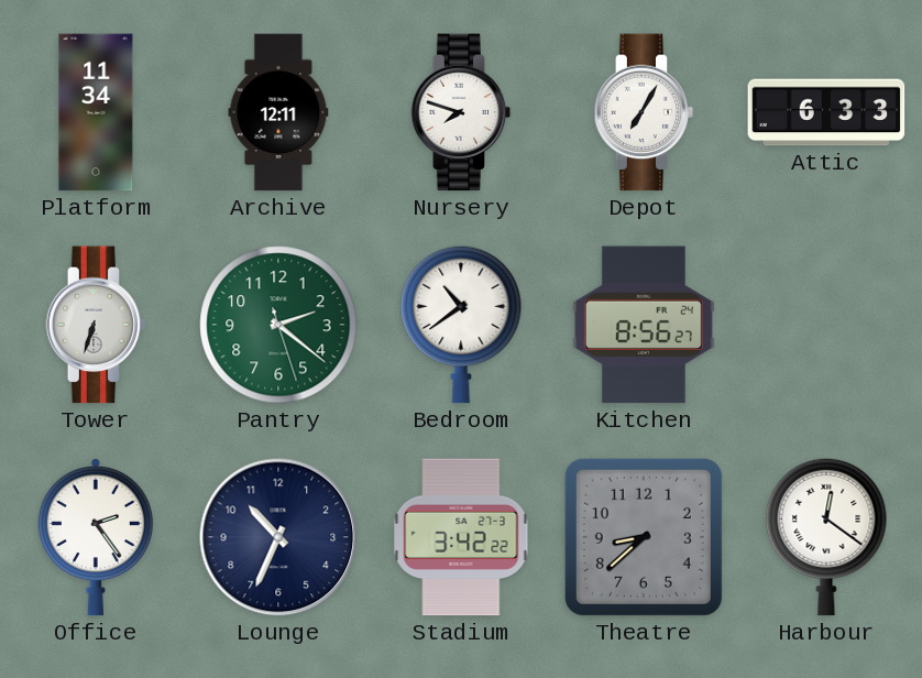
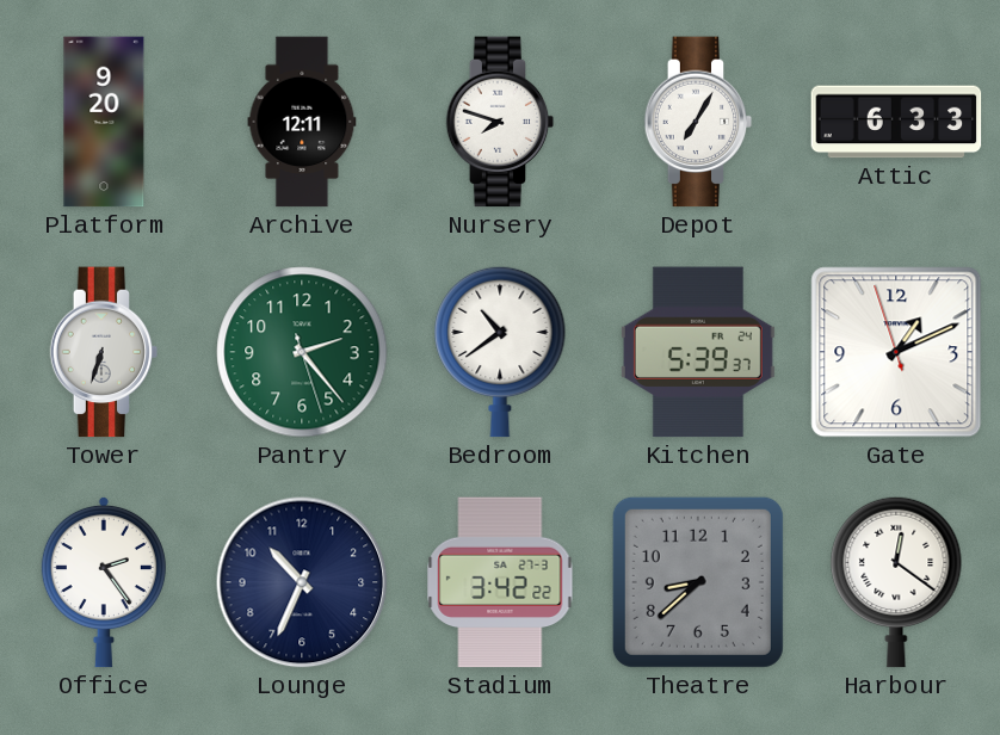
Platform: 11:34 -> 9:20
Pantry: 2:21 -> 2:23
Kitchen: 8:56 -> 5:39
Gate: none -> 1:10
